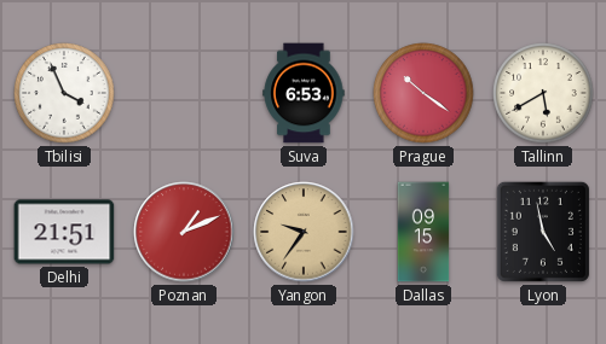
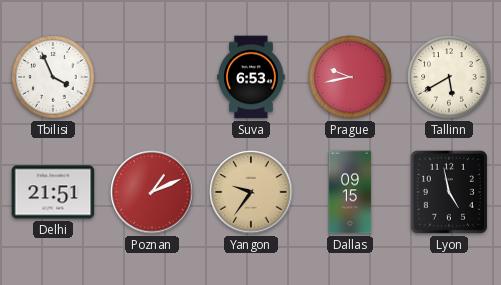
Prague: 10:21 -> 9:43
